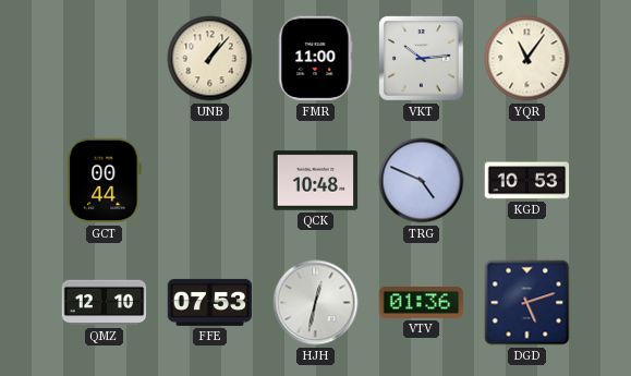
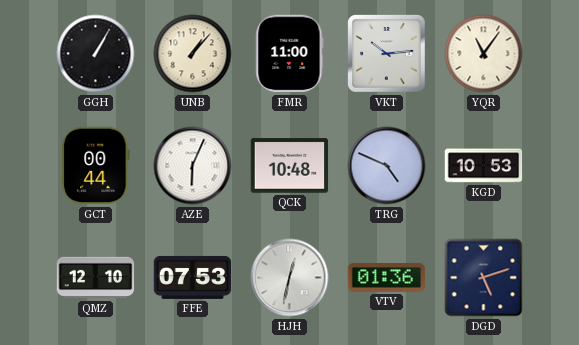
GGH: none -> 1:05
AZE: none -> 6:04
